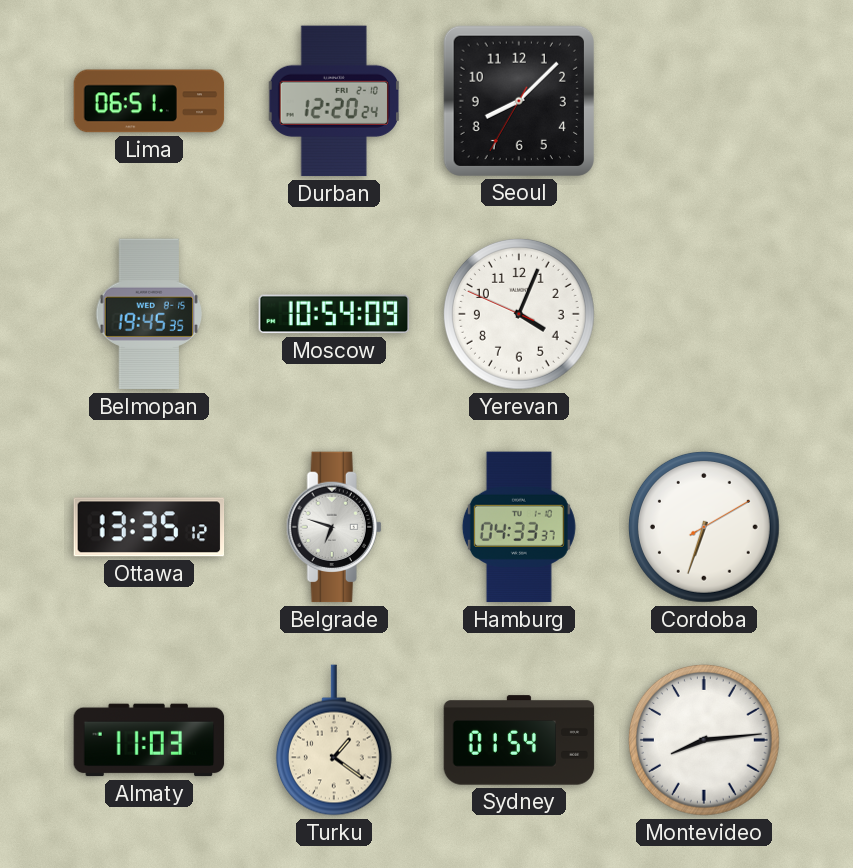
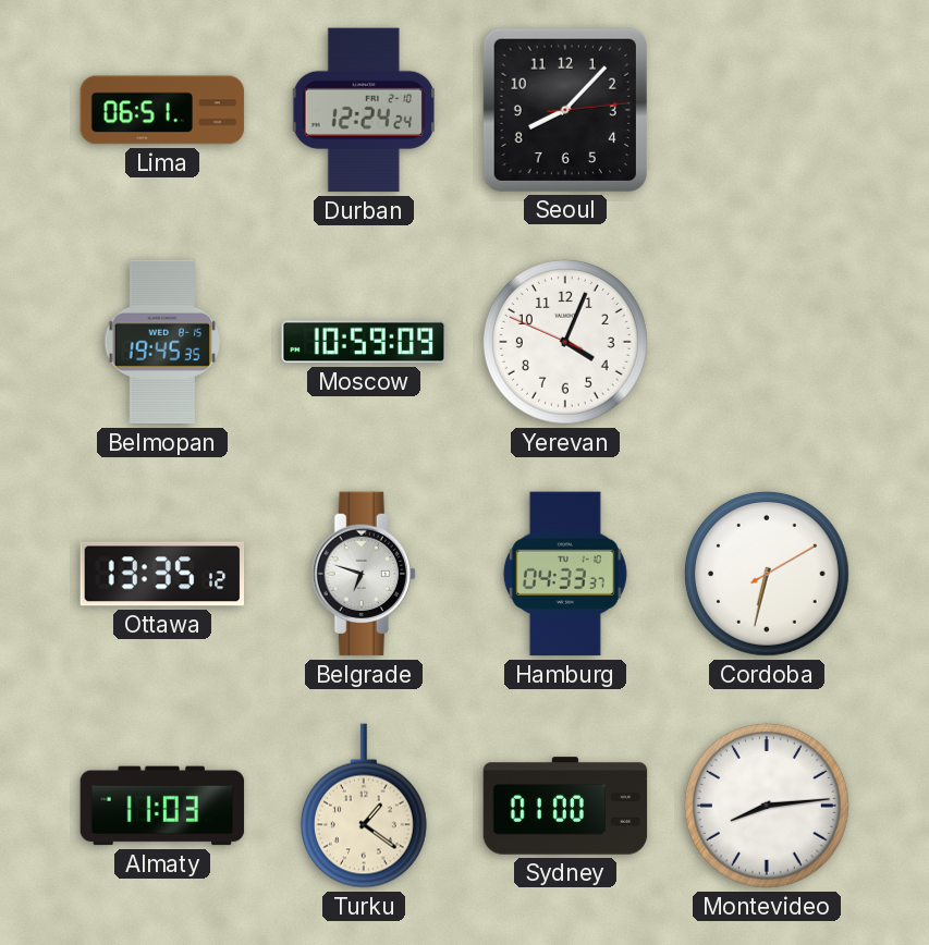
Durban: 12:20 -> 12:24
Seoul: 8:07:35 -> 8:07:14
Moscow: 10:54 -> 10:59
Cordoba: 6:33 -> 6:32
Sydney: 01:54 -> 01:00
